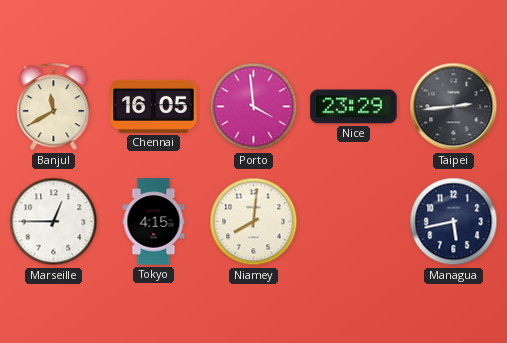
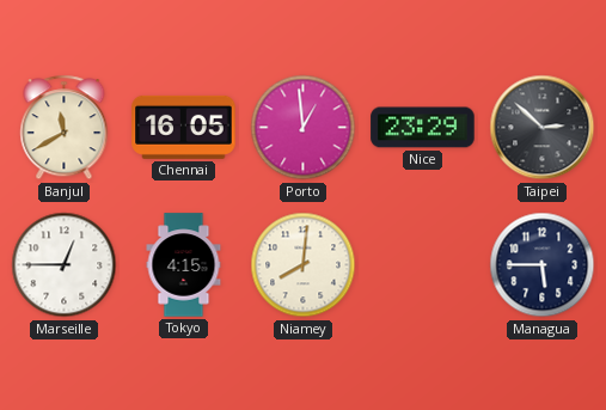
Porto: 3:59 -> 12:59
Taipei: 2:44 -> 2:52
Managua: 5:43 -> 5:45
